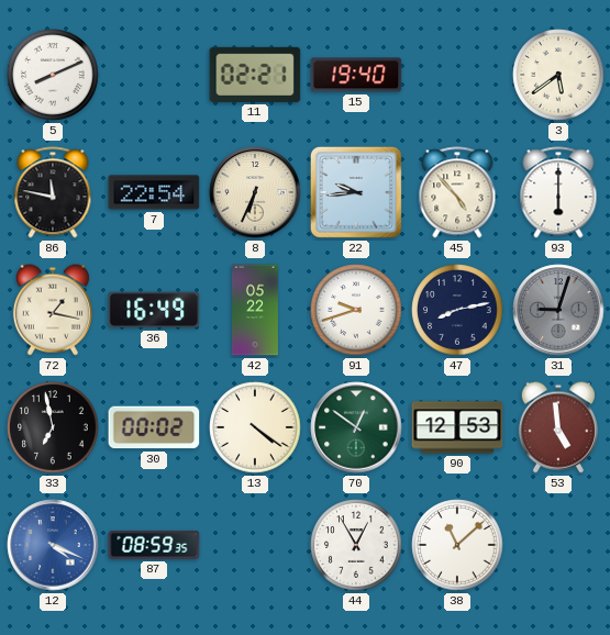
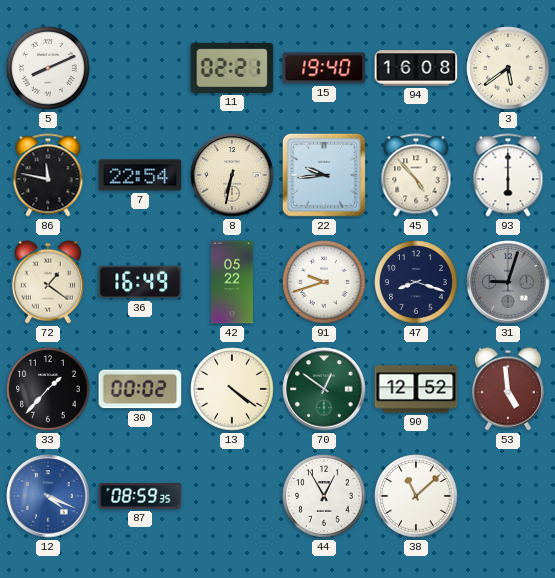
94: none -> 16:08
8: 6:34 -> 6:32
72: 1:17 -> 1:21
47: 8:13 -> 8:18
33: 6:58 -> 1:37
90: 12:53 -> 12:52
